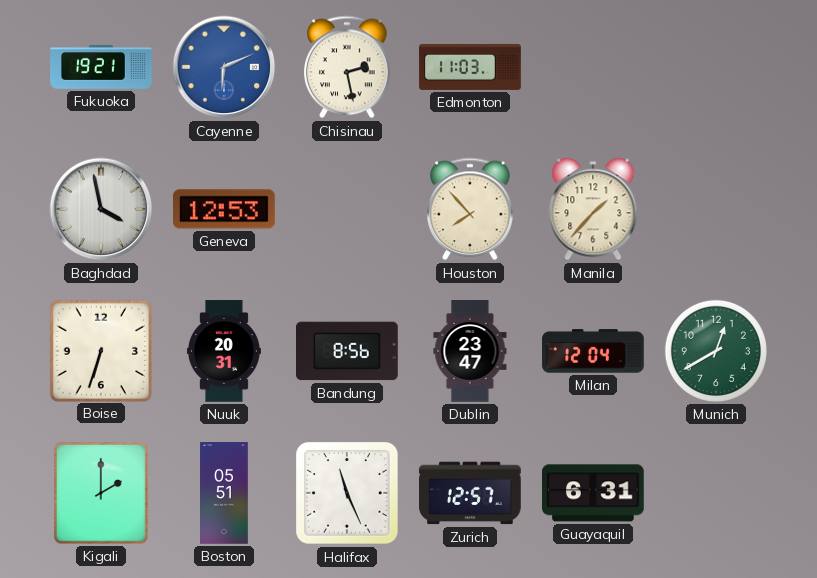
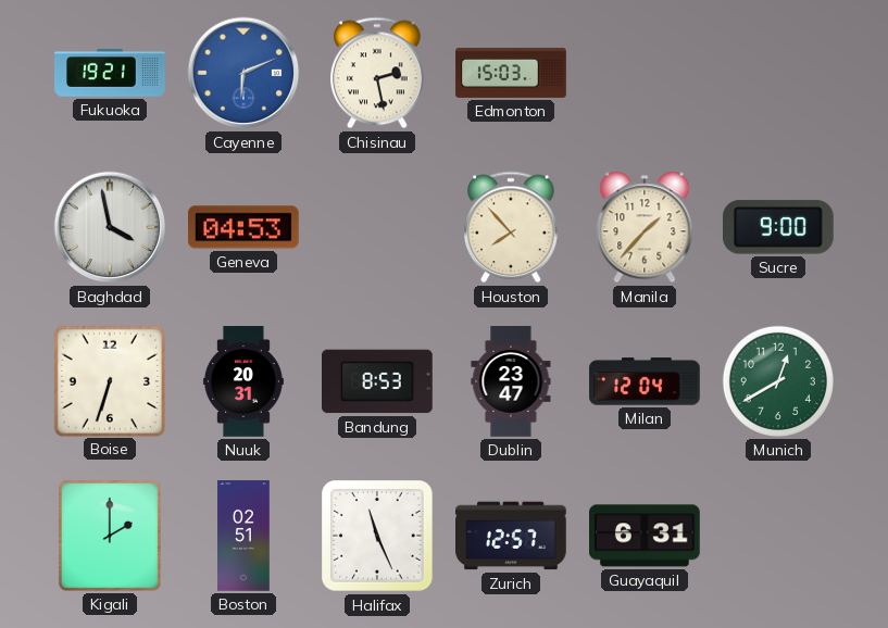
Edmonton: 11:03 -> 15:03
Geneva: 12:53 -> 04:53
Sucre: none -> 9:00
Bandung: 8:56 -> 8:53
Boston: 05:51 -> 02:51
